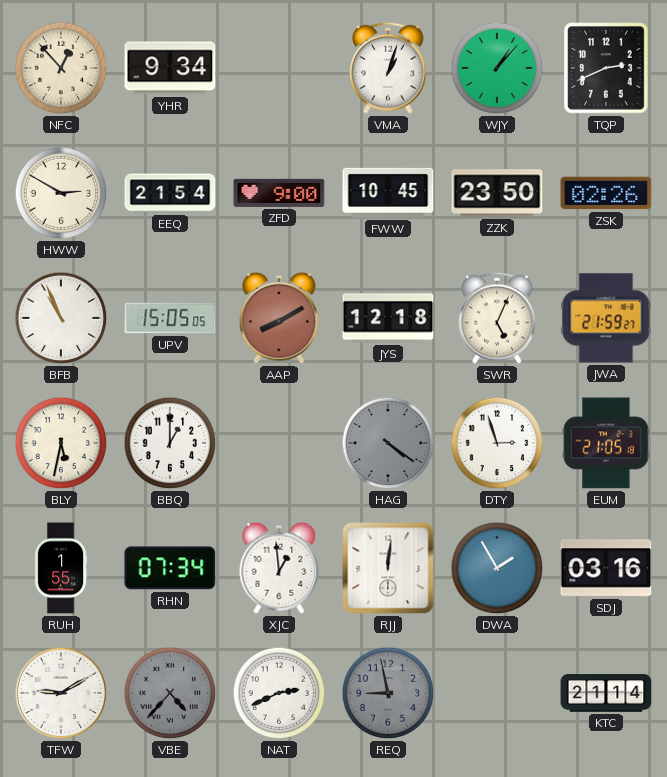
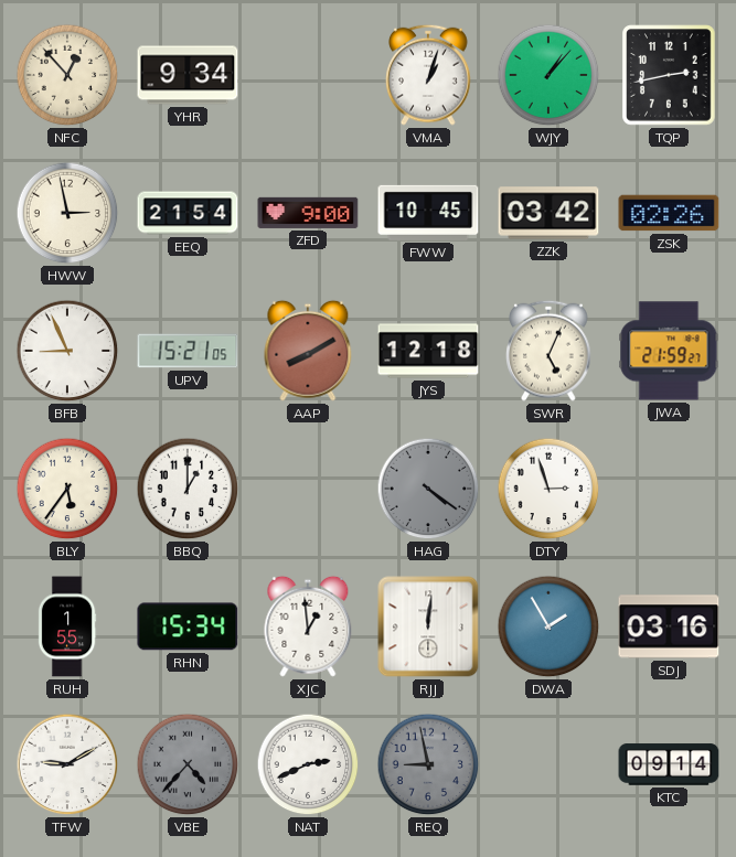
TQP: 2:41 -> 2:43
HWW: 2:50 -> 2:58
ZZK: 23:50 -> 03:42
BFB: 10:56 -> 8:56
UPV: 15:05 -> 15:21
BLY: 5:32 -> 5:36
EUM: 21:05 -> none
RHN: 07:34 -> 15:34
KTC: 21:14 -> 09:14
